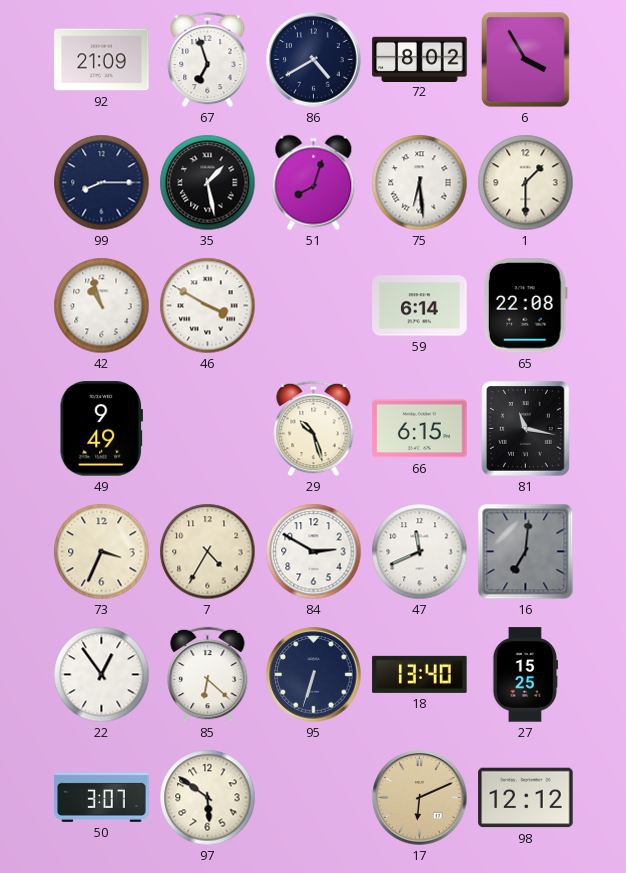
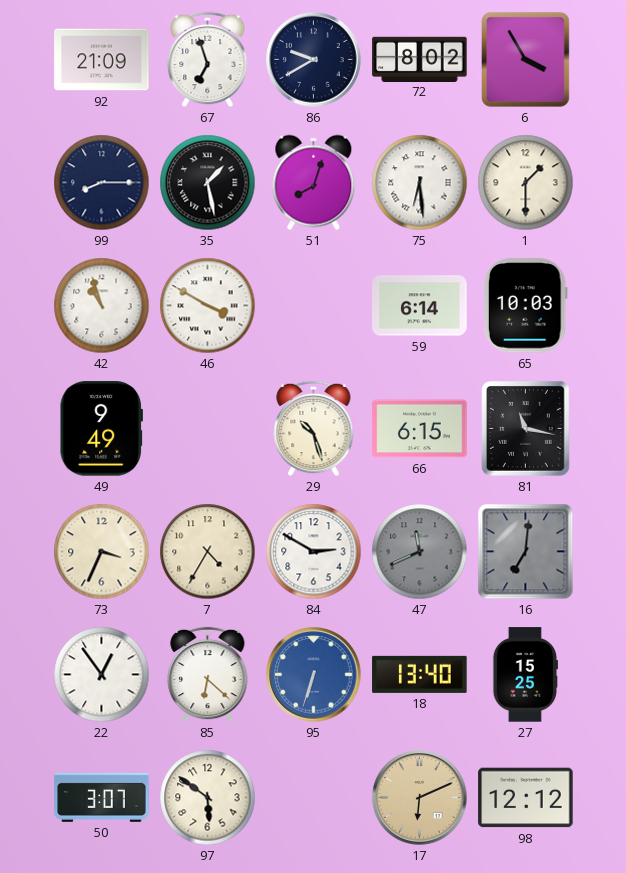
86: 4:40 -> 9:40
65: 22:08 -> 10:03
47 dial: white -> grey
95 dial: navy -> blue
